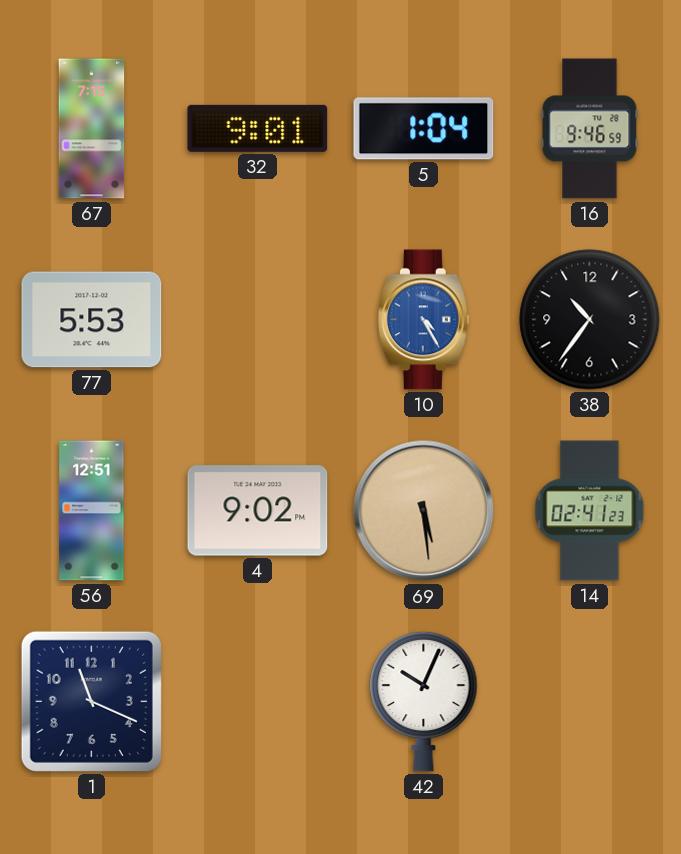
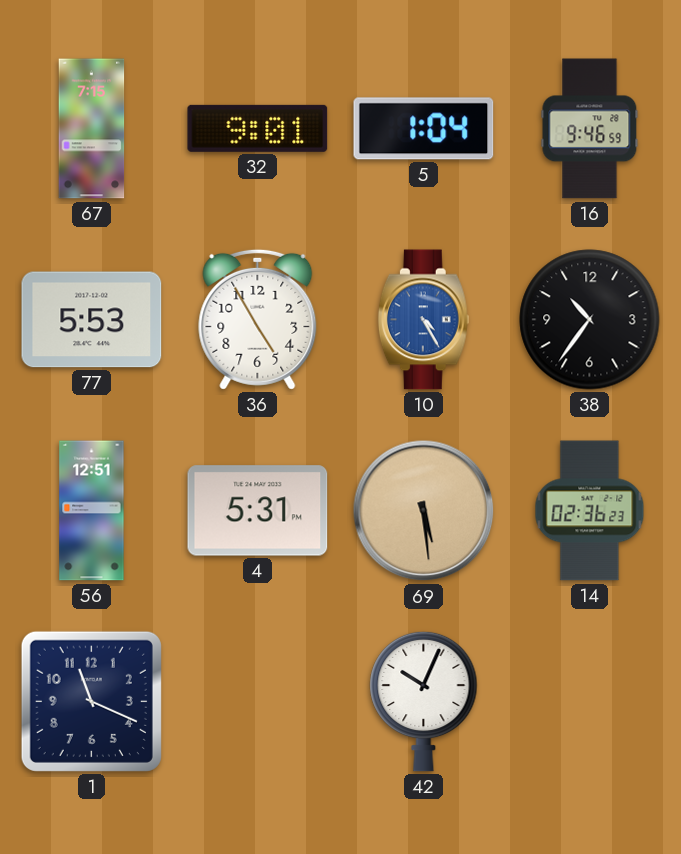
36: none -> 4:55
4: 9:02 -> 5:31
14: 02:41 -> 02:36
